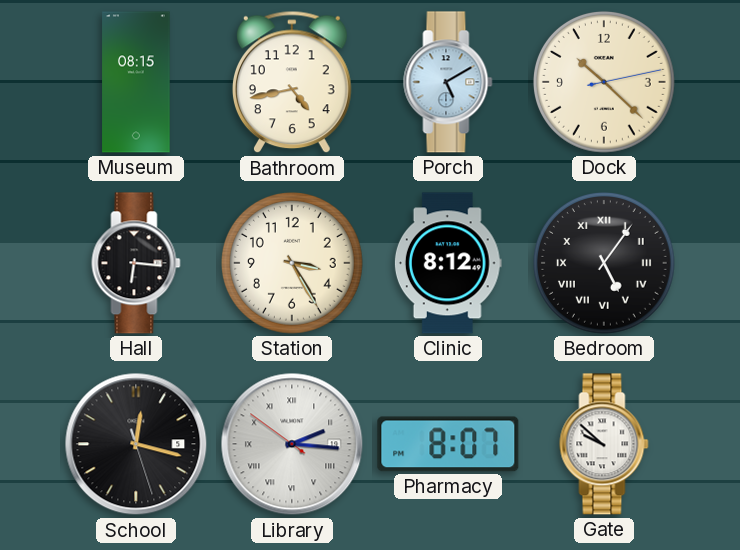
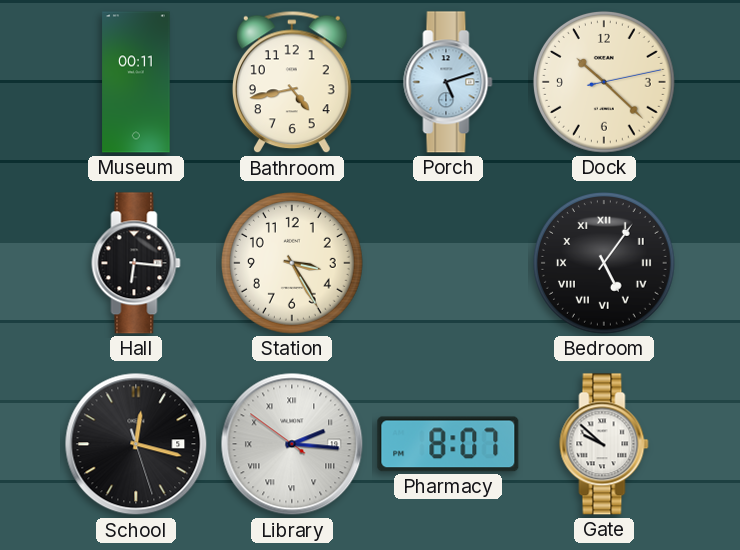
Museum: 08:15 -> 00:11
Porch: 5:10 -> 5:12
Clinic: 8:12 -> none
